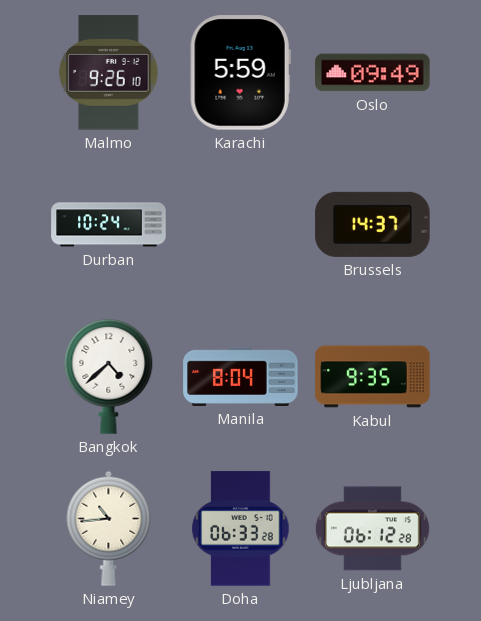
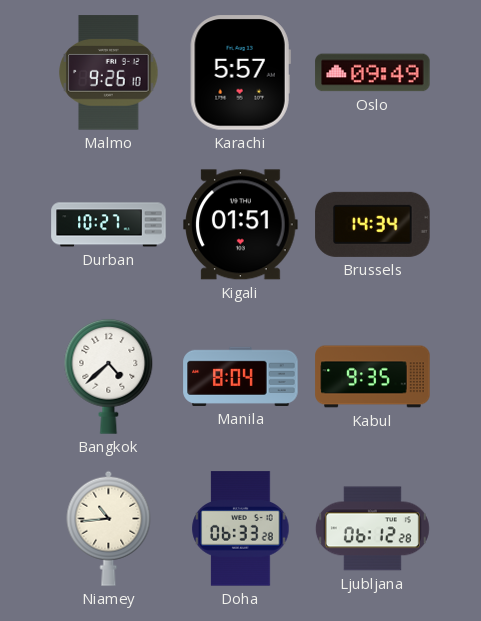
Karachi: 5:59 -> 5:57
Durban: 10:24 -> 10:27
Kigali: none -> 01:51
Brussels: 14:37 -> 14:34
